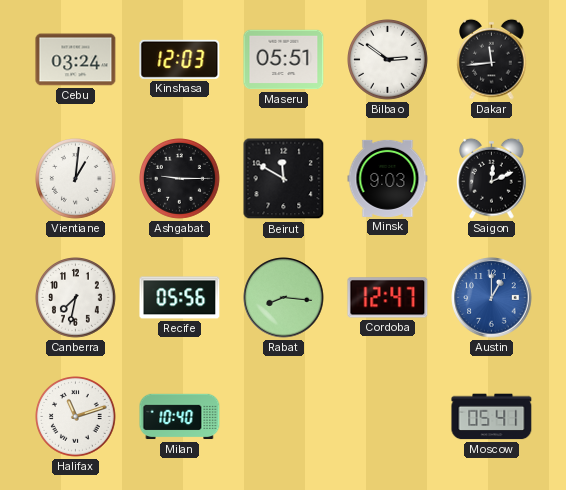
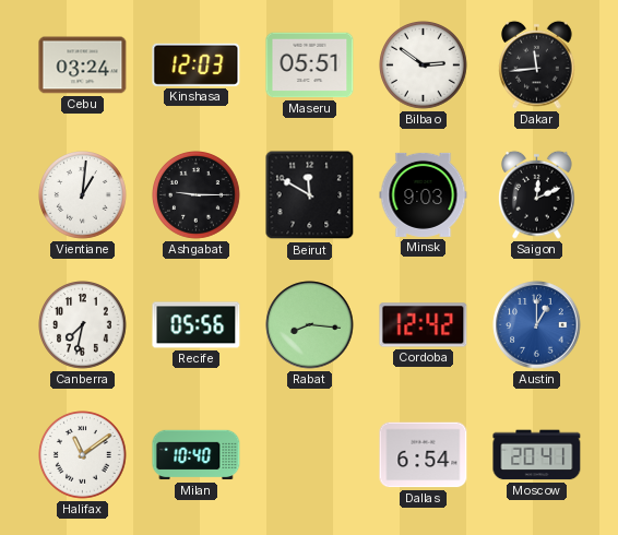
Cordoba: 12:47 -> 12:42
Halifax: 11:12 -> 11:09
Dallas: none -> 6:54
Moscow: 05:41 -> 20:41
